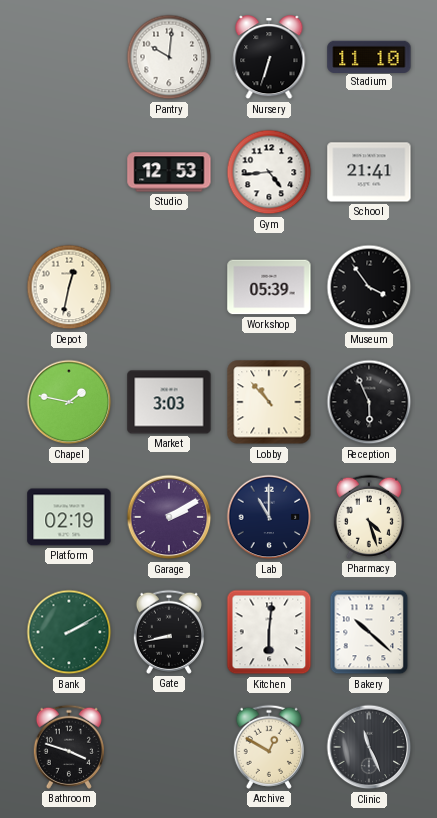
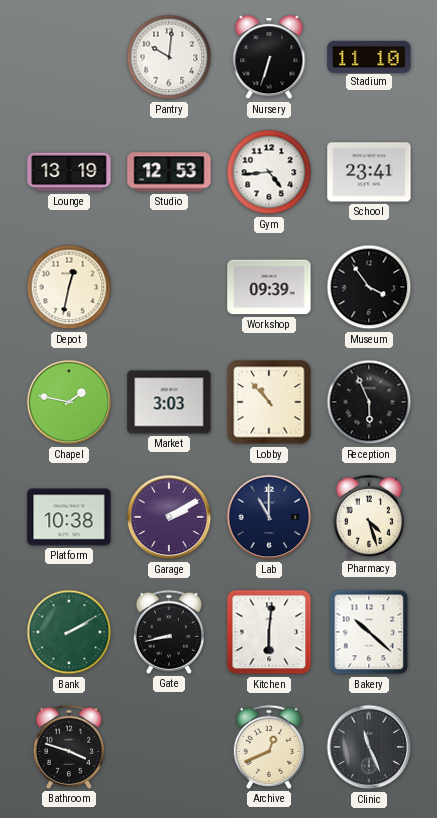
Lounge: none -> 13:19
School: 21:41 -> 23:41
Workshop: 05:39 -> 09:39
Platform: 02:19 -> 10:38
Archive: 12:50 -> 12:41
